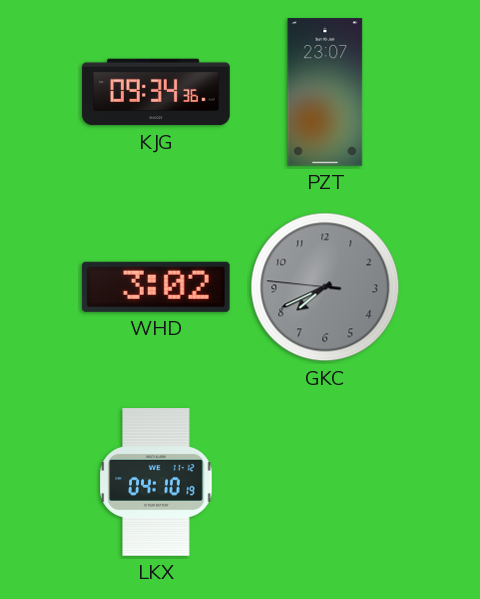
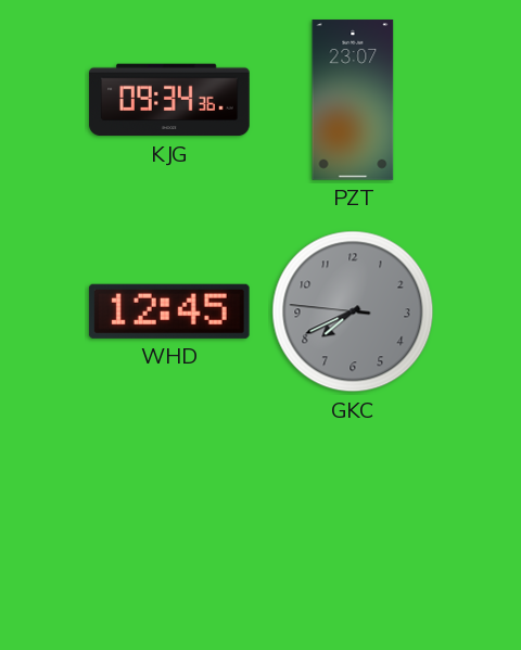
WHD: 3:02 -> 12:45
LKX: 04:10 -> none
